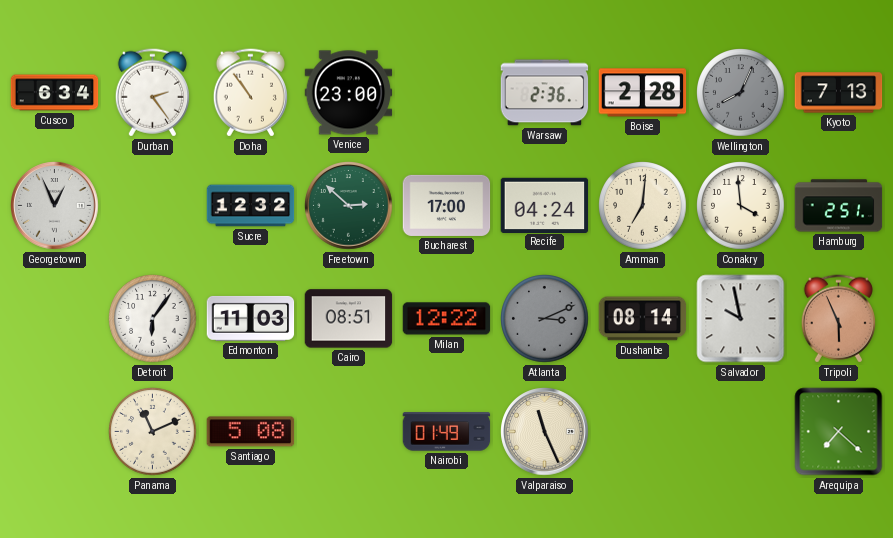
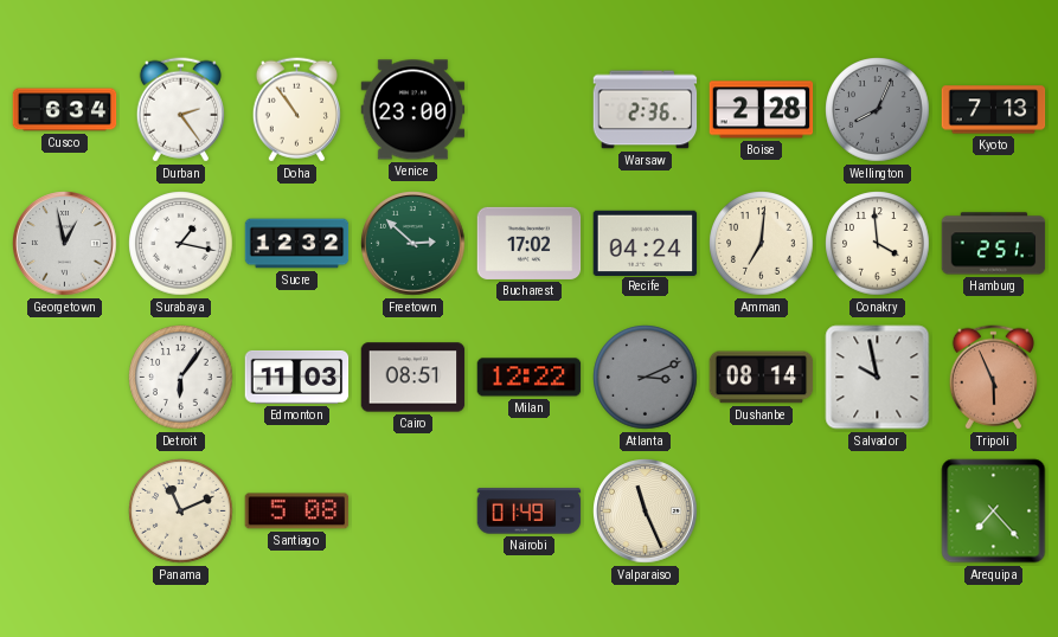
Georgetown: 12:56 -> 12:58
Surabaya: none -> 1:17
Bucharest: 17:00 -> 17:02
Arequipa: 7:22 -> 7:23
